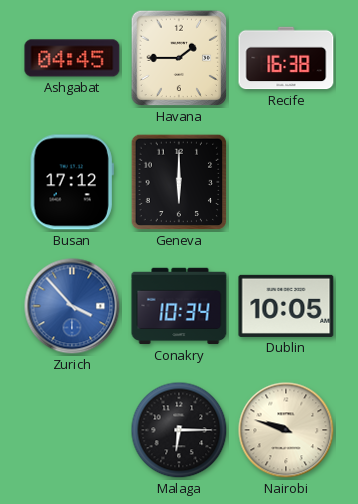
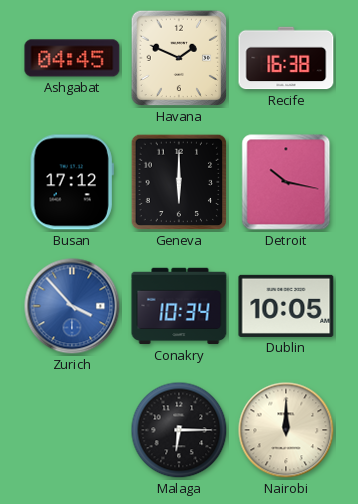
Havana: 1:45 -> 1:49
Detroit: none -> 10:17
Nairobi: 9:48 -> 12:00
